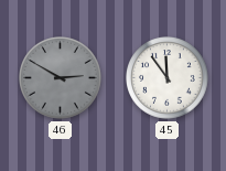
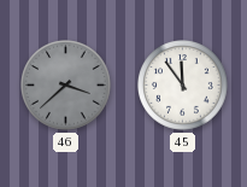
46: 2:50 -> 3:38
